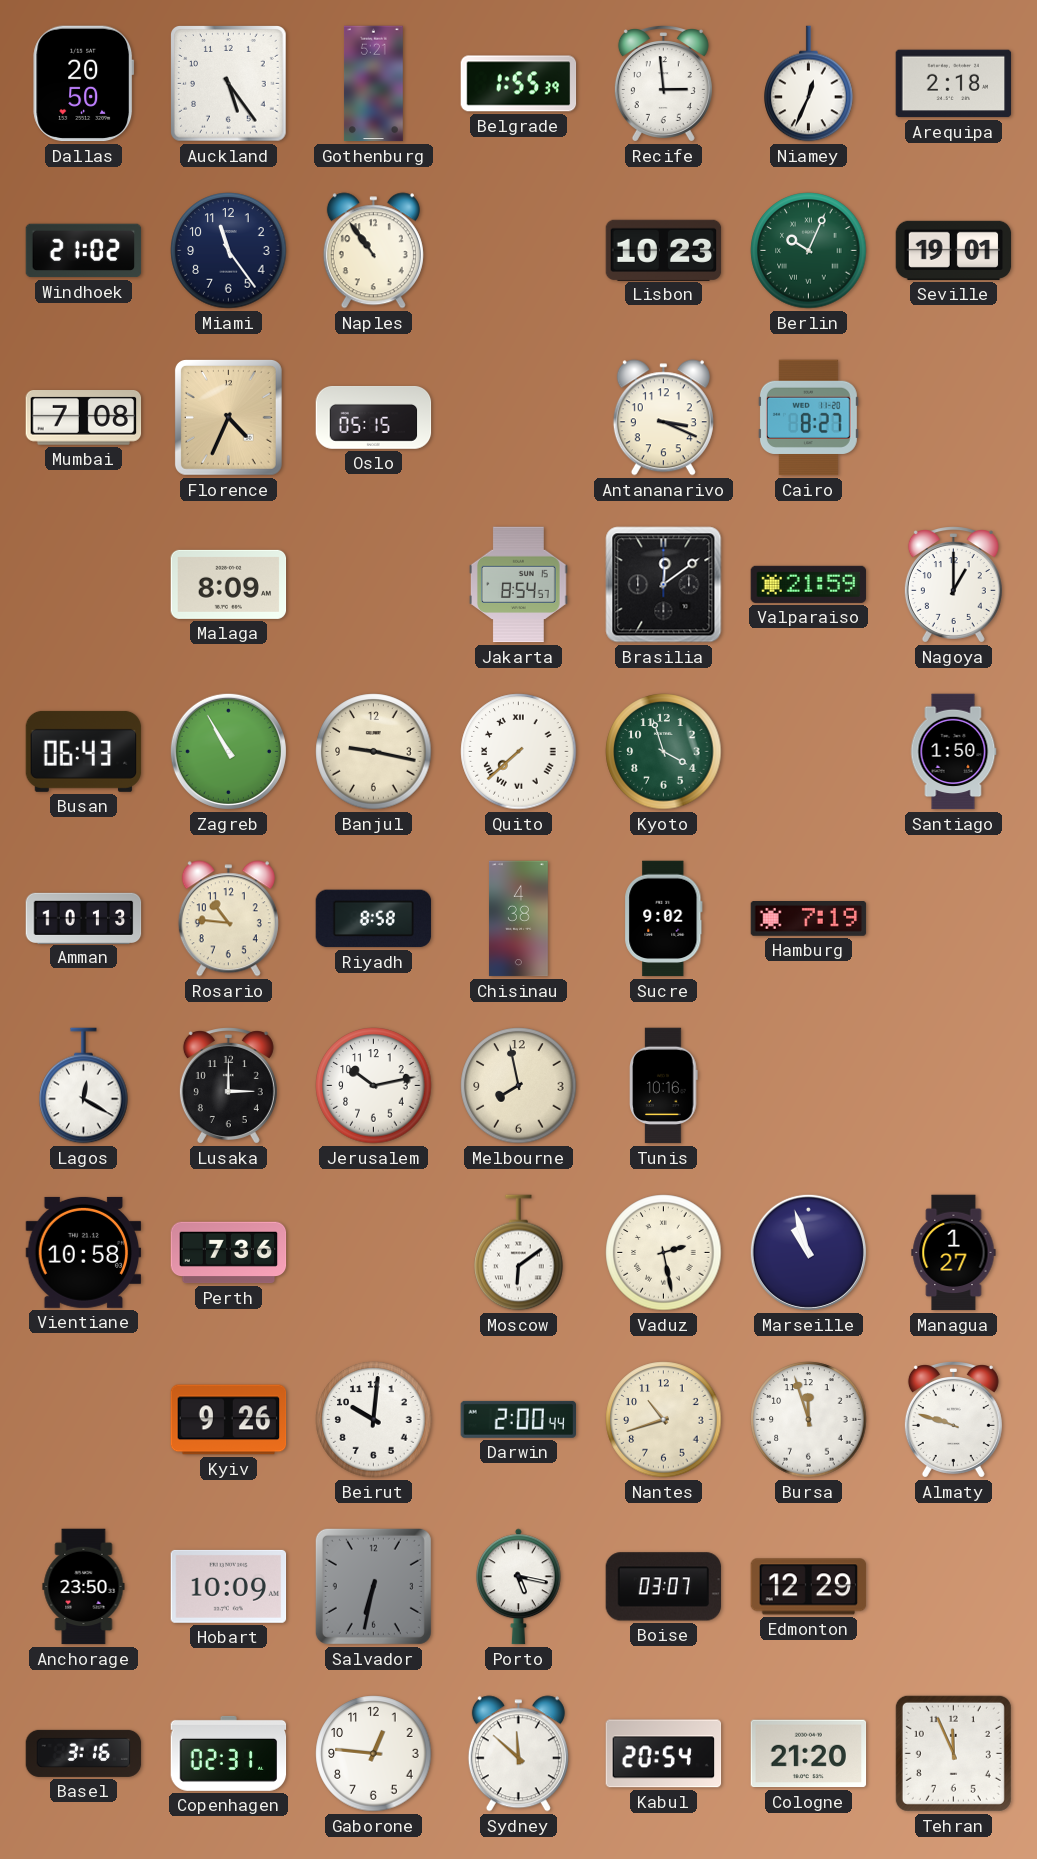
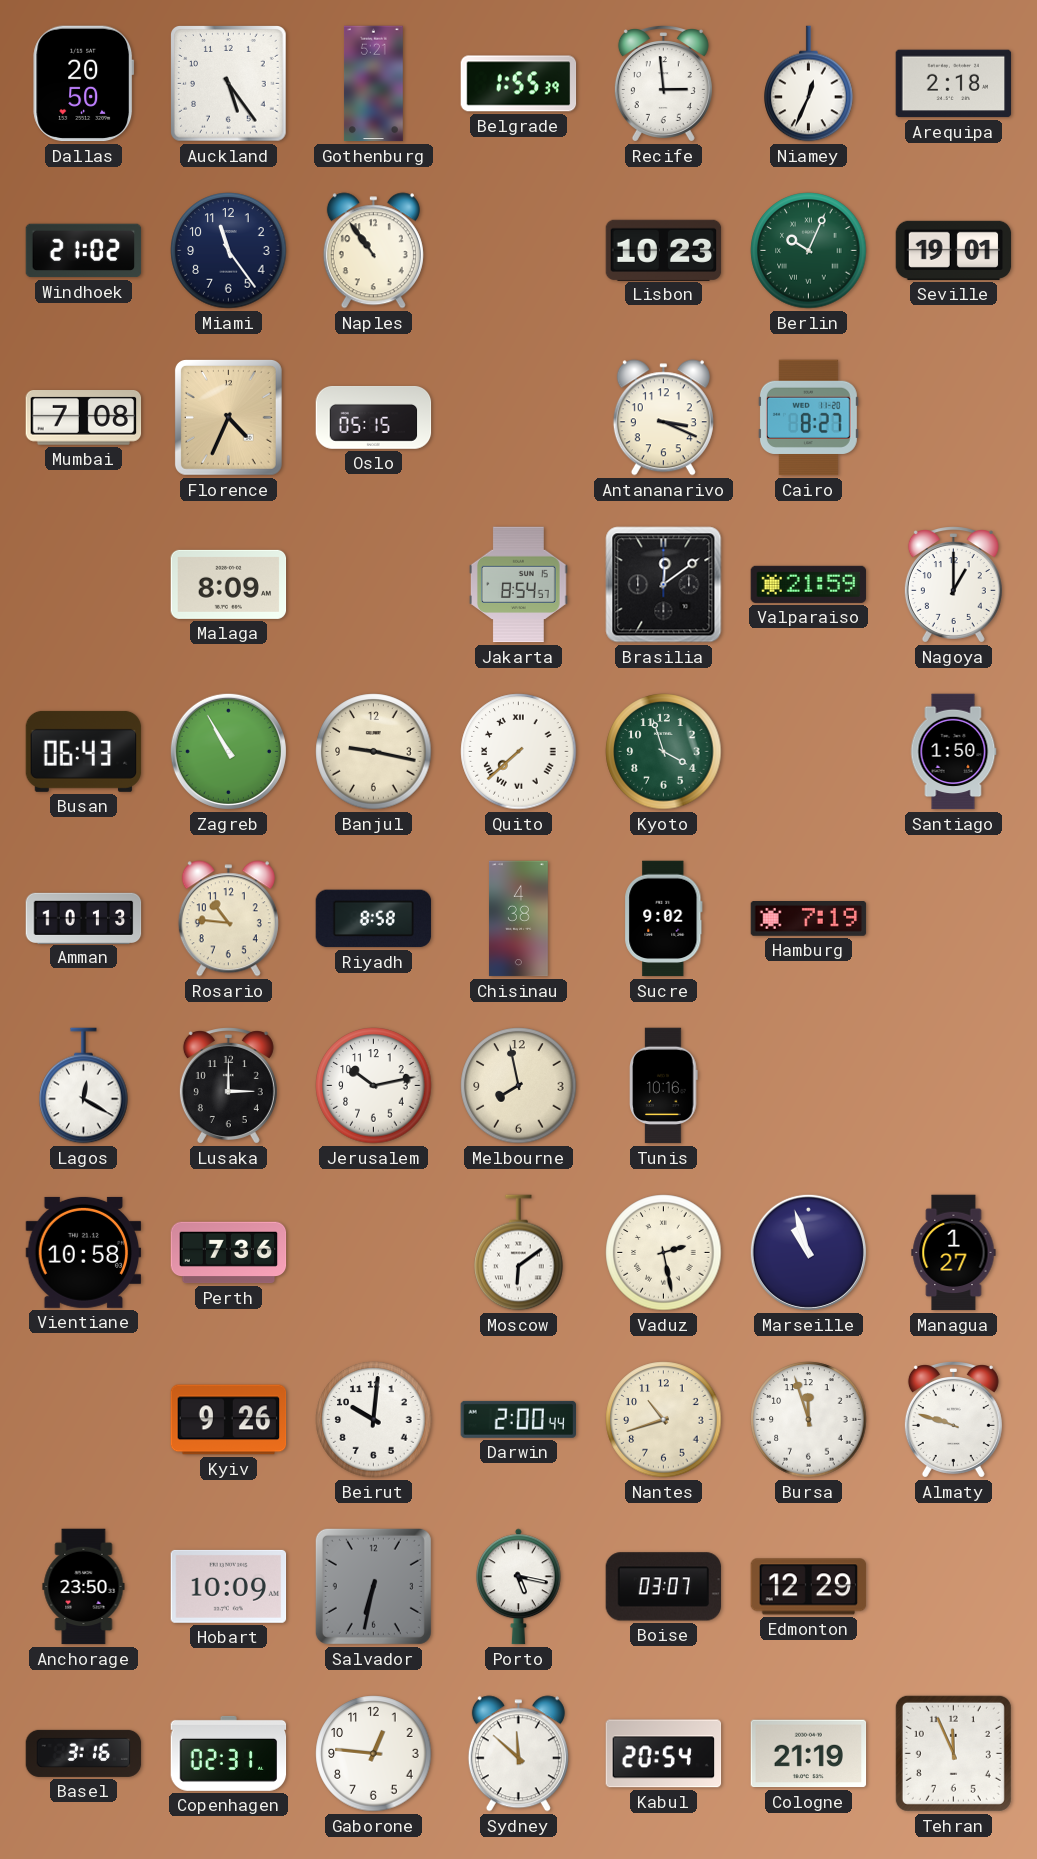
Cologne: 21:20 -> 21:19
